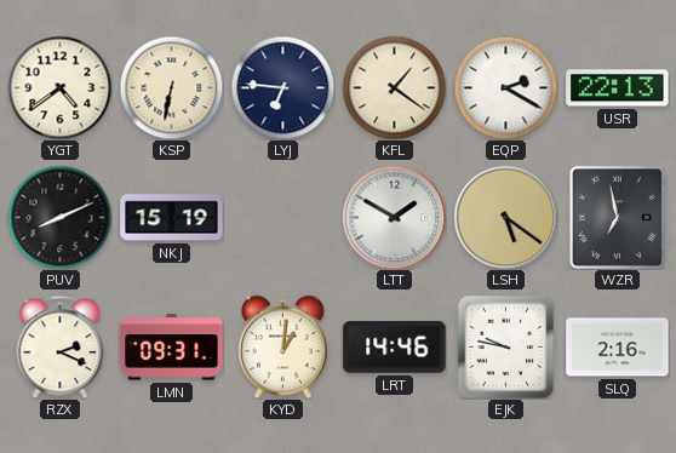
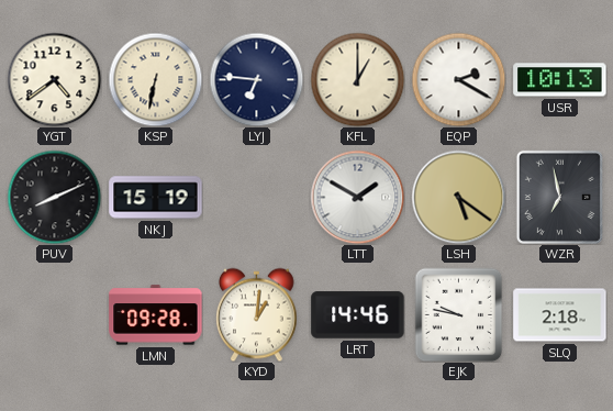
KFL: 1:21 -> 1:00
USR: 22:13 -> 10:13
RZX: 2:19 -> none
LMN: 09:31 -> 09:28
SLQ: 2:16 -> 2:18
